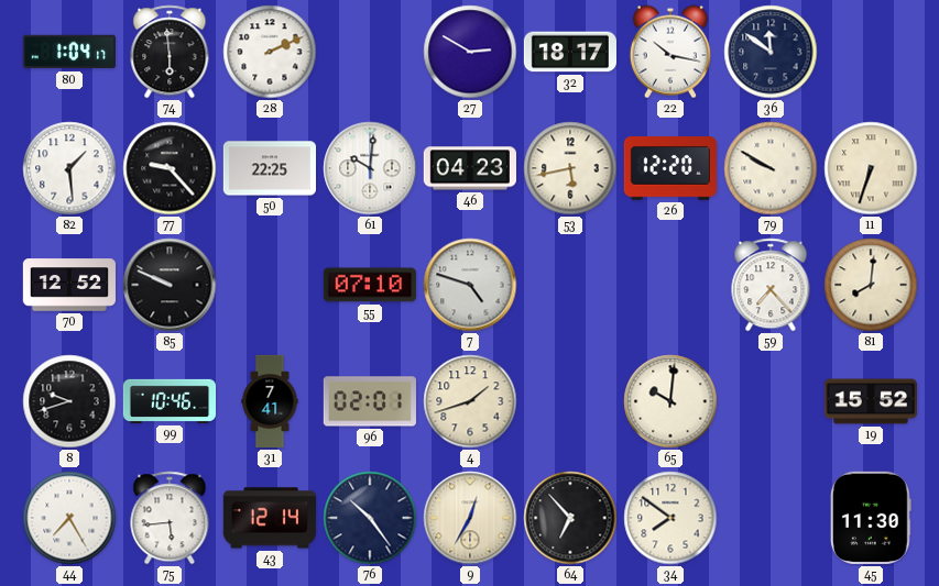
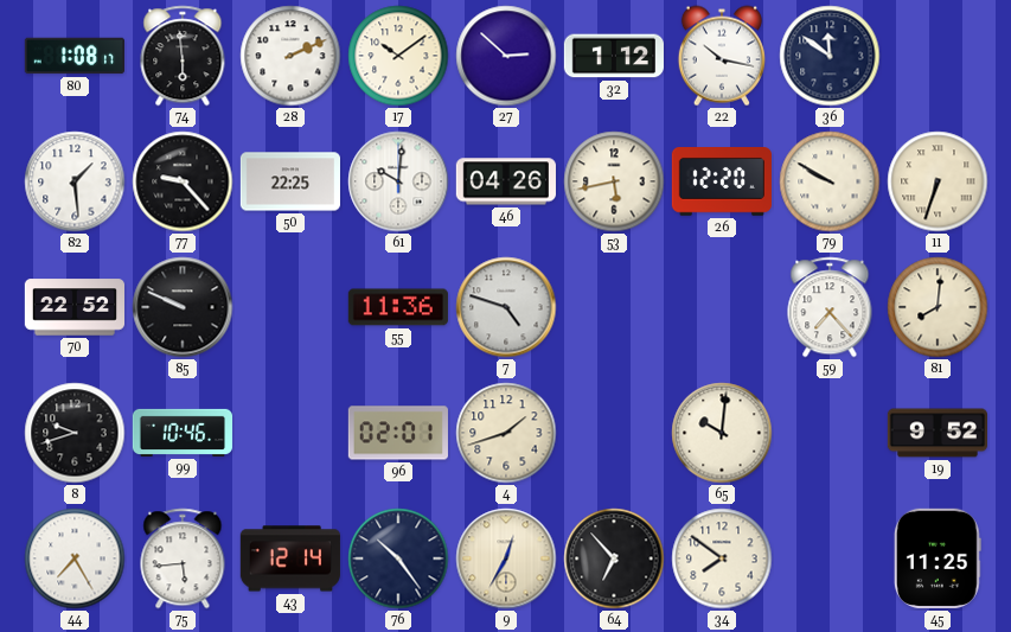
80: 1:04 -> 1:08
17: none -> 10:09
27: 2:50 -> 2:52
32: 18:17 -> 1:12
46: 04:23 -> 04:26
70: 12:52 -> 22:52
55: 07:10 -> 11:36
31: 7:41 -> none
19: 15:52 -> 9:52
45: 11:30 -> 11:25
